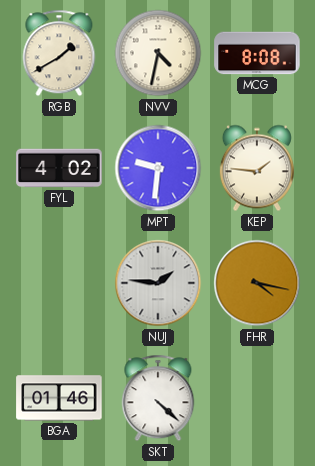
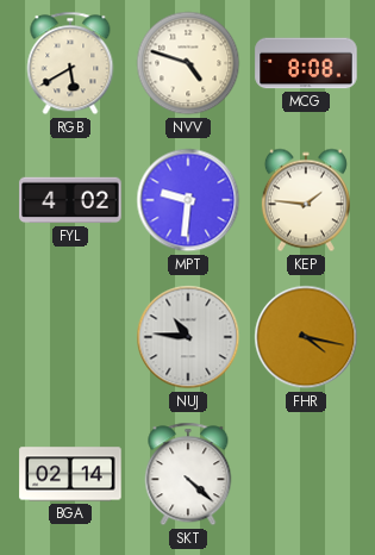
RGB: 1:40 -> 5:40
NVV: 4:32 -> 4:48
NUJ: 1:46 -> 10:46
BGA: 01:46 -> 02:14
